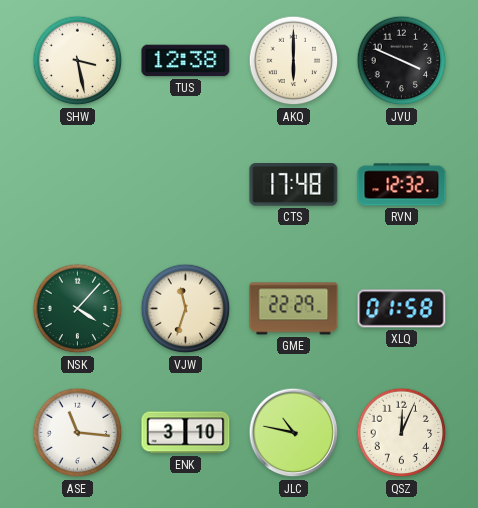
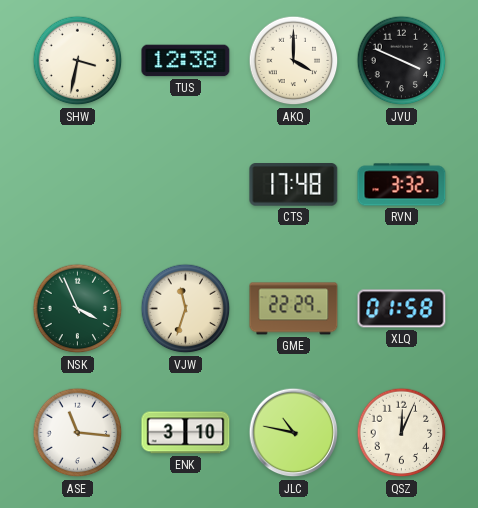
SHW: 3:28 -> 3:32
AKQ: 6:00 -> 4:00
RVN: 12:32 -> 3:32
NSK: 4:07 -> 3:56
